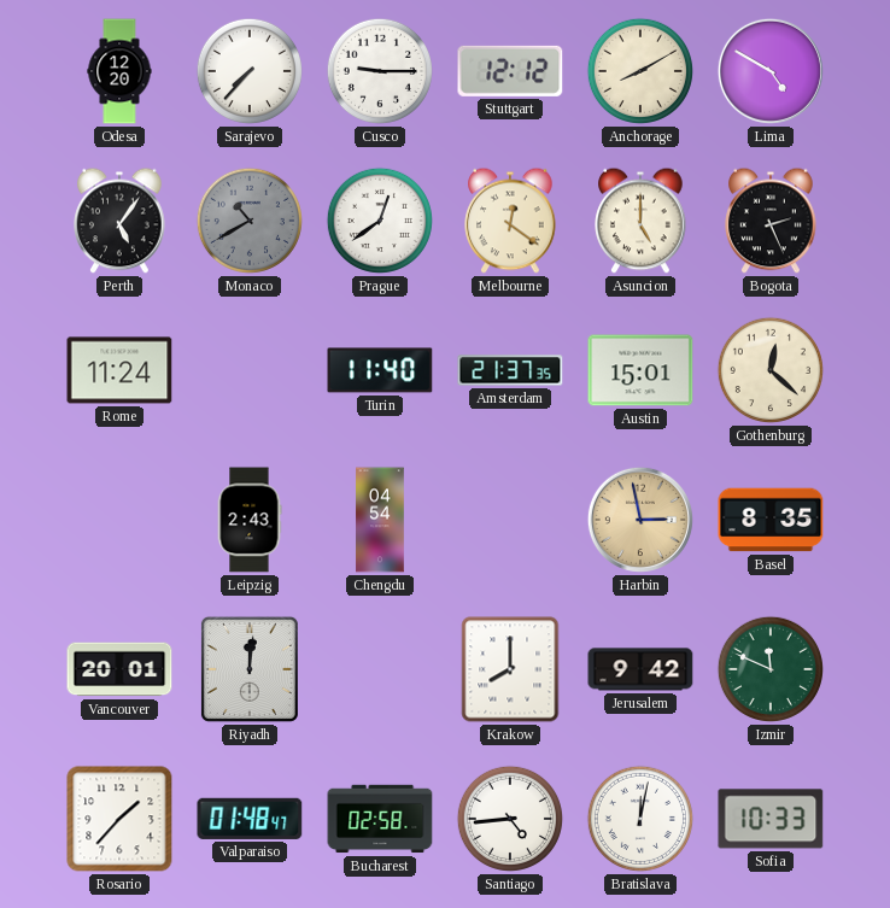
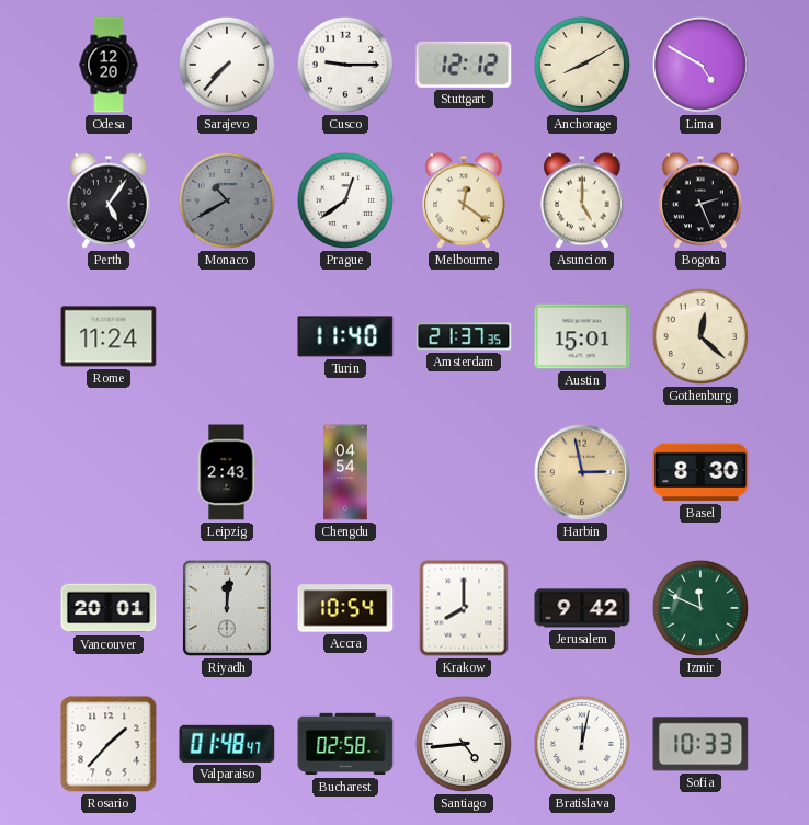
Basel: 8:35 -> 8:30
Accra: none -> 10:54
